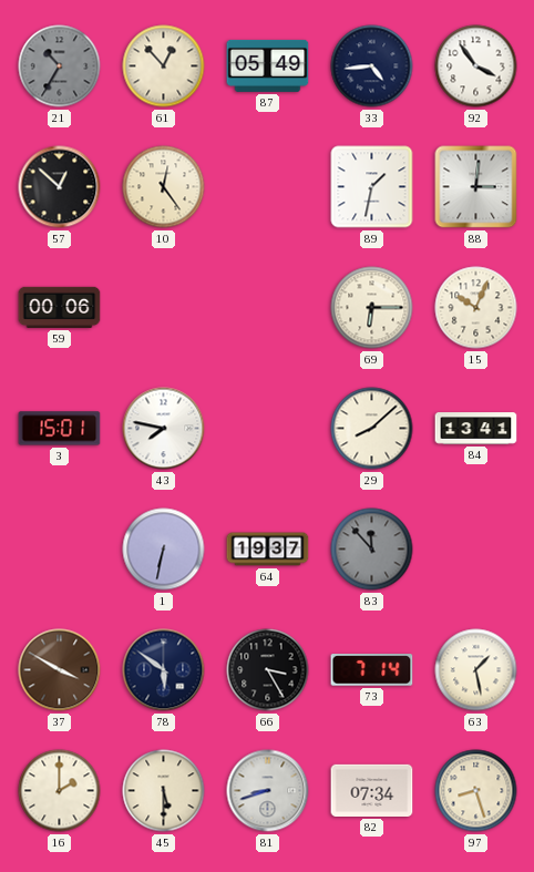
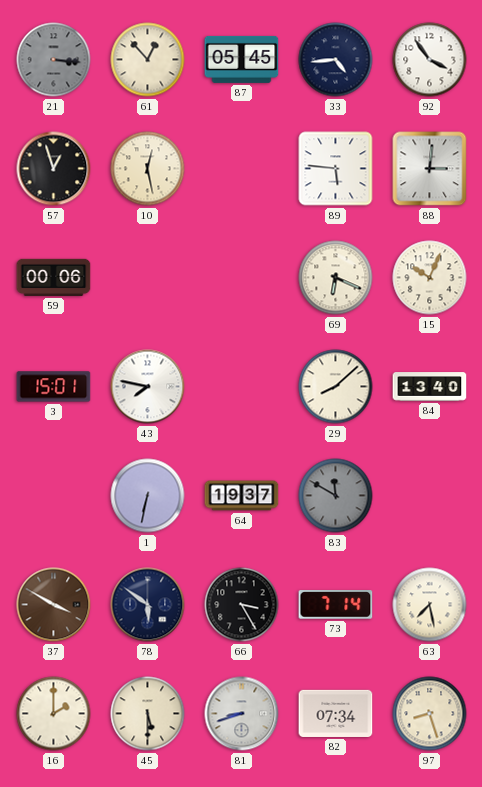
21: 10:35 -> 3:16
87: 05:49 -> 05:45
57: 12:52 -> 12:57
10: 12:24 -> 12:28
89: 1:32 -> 5:46
69: 6:15 -> 6:19
84: 13:41 -> 13:40
83: 11:53 -> 11:50
63: 1:28 -> 7:28
